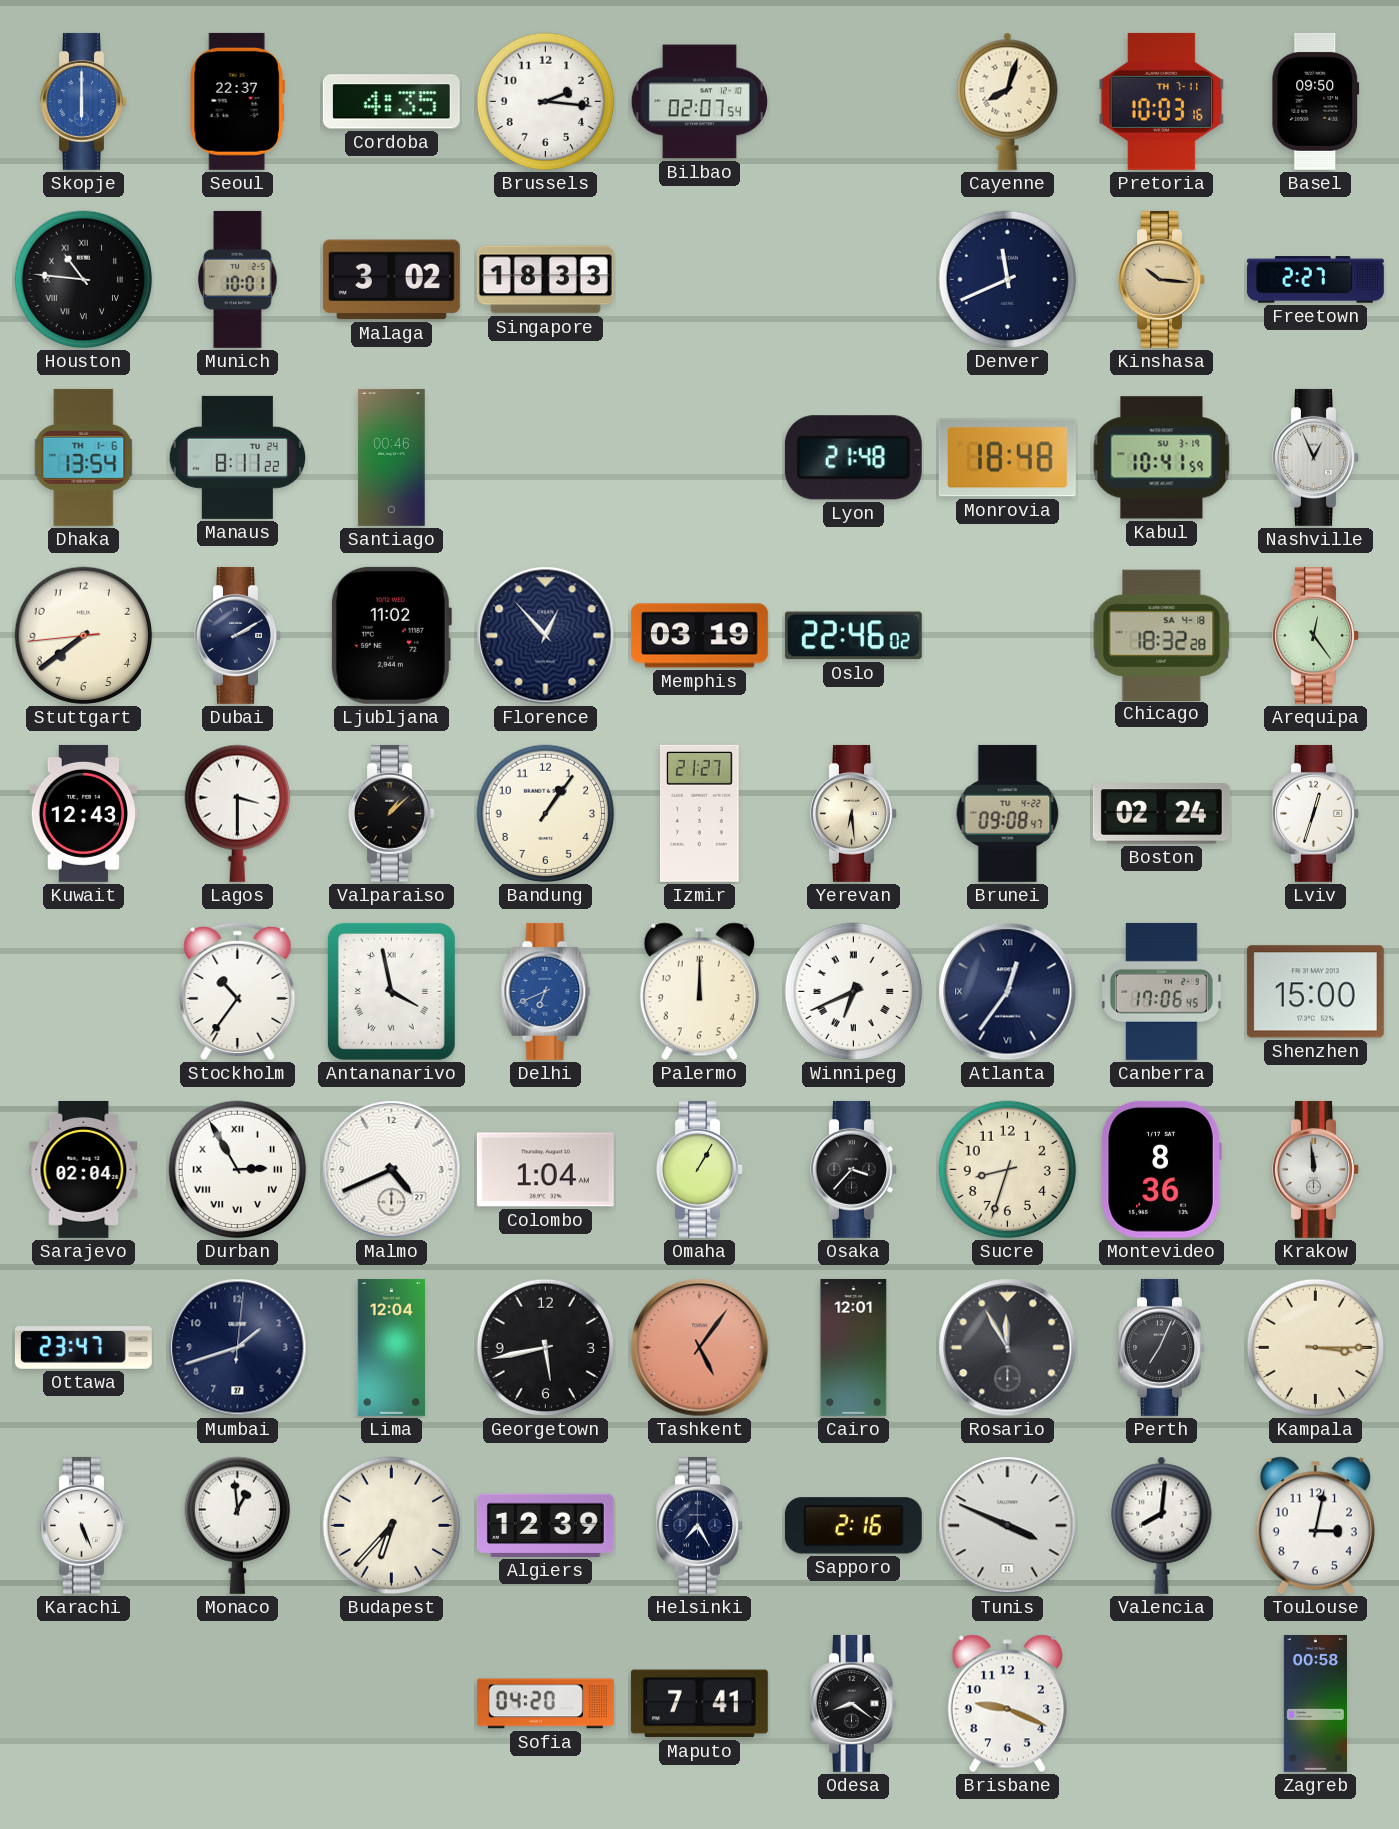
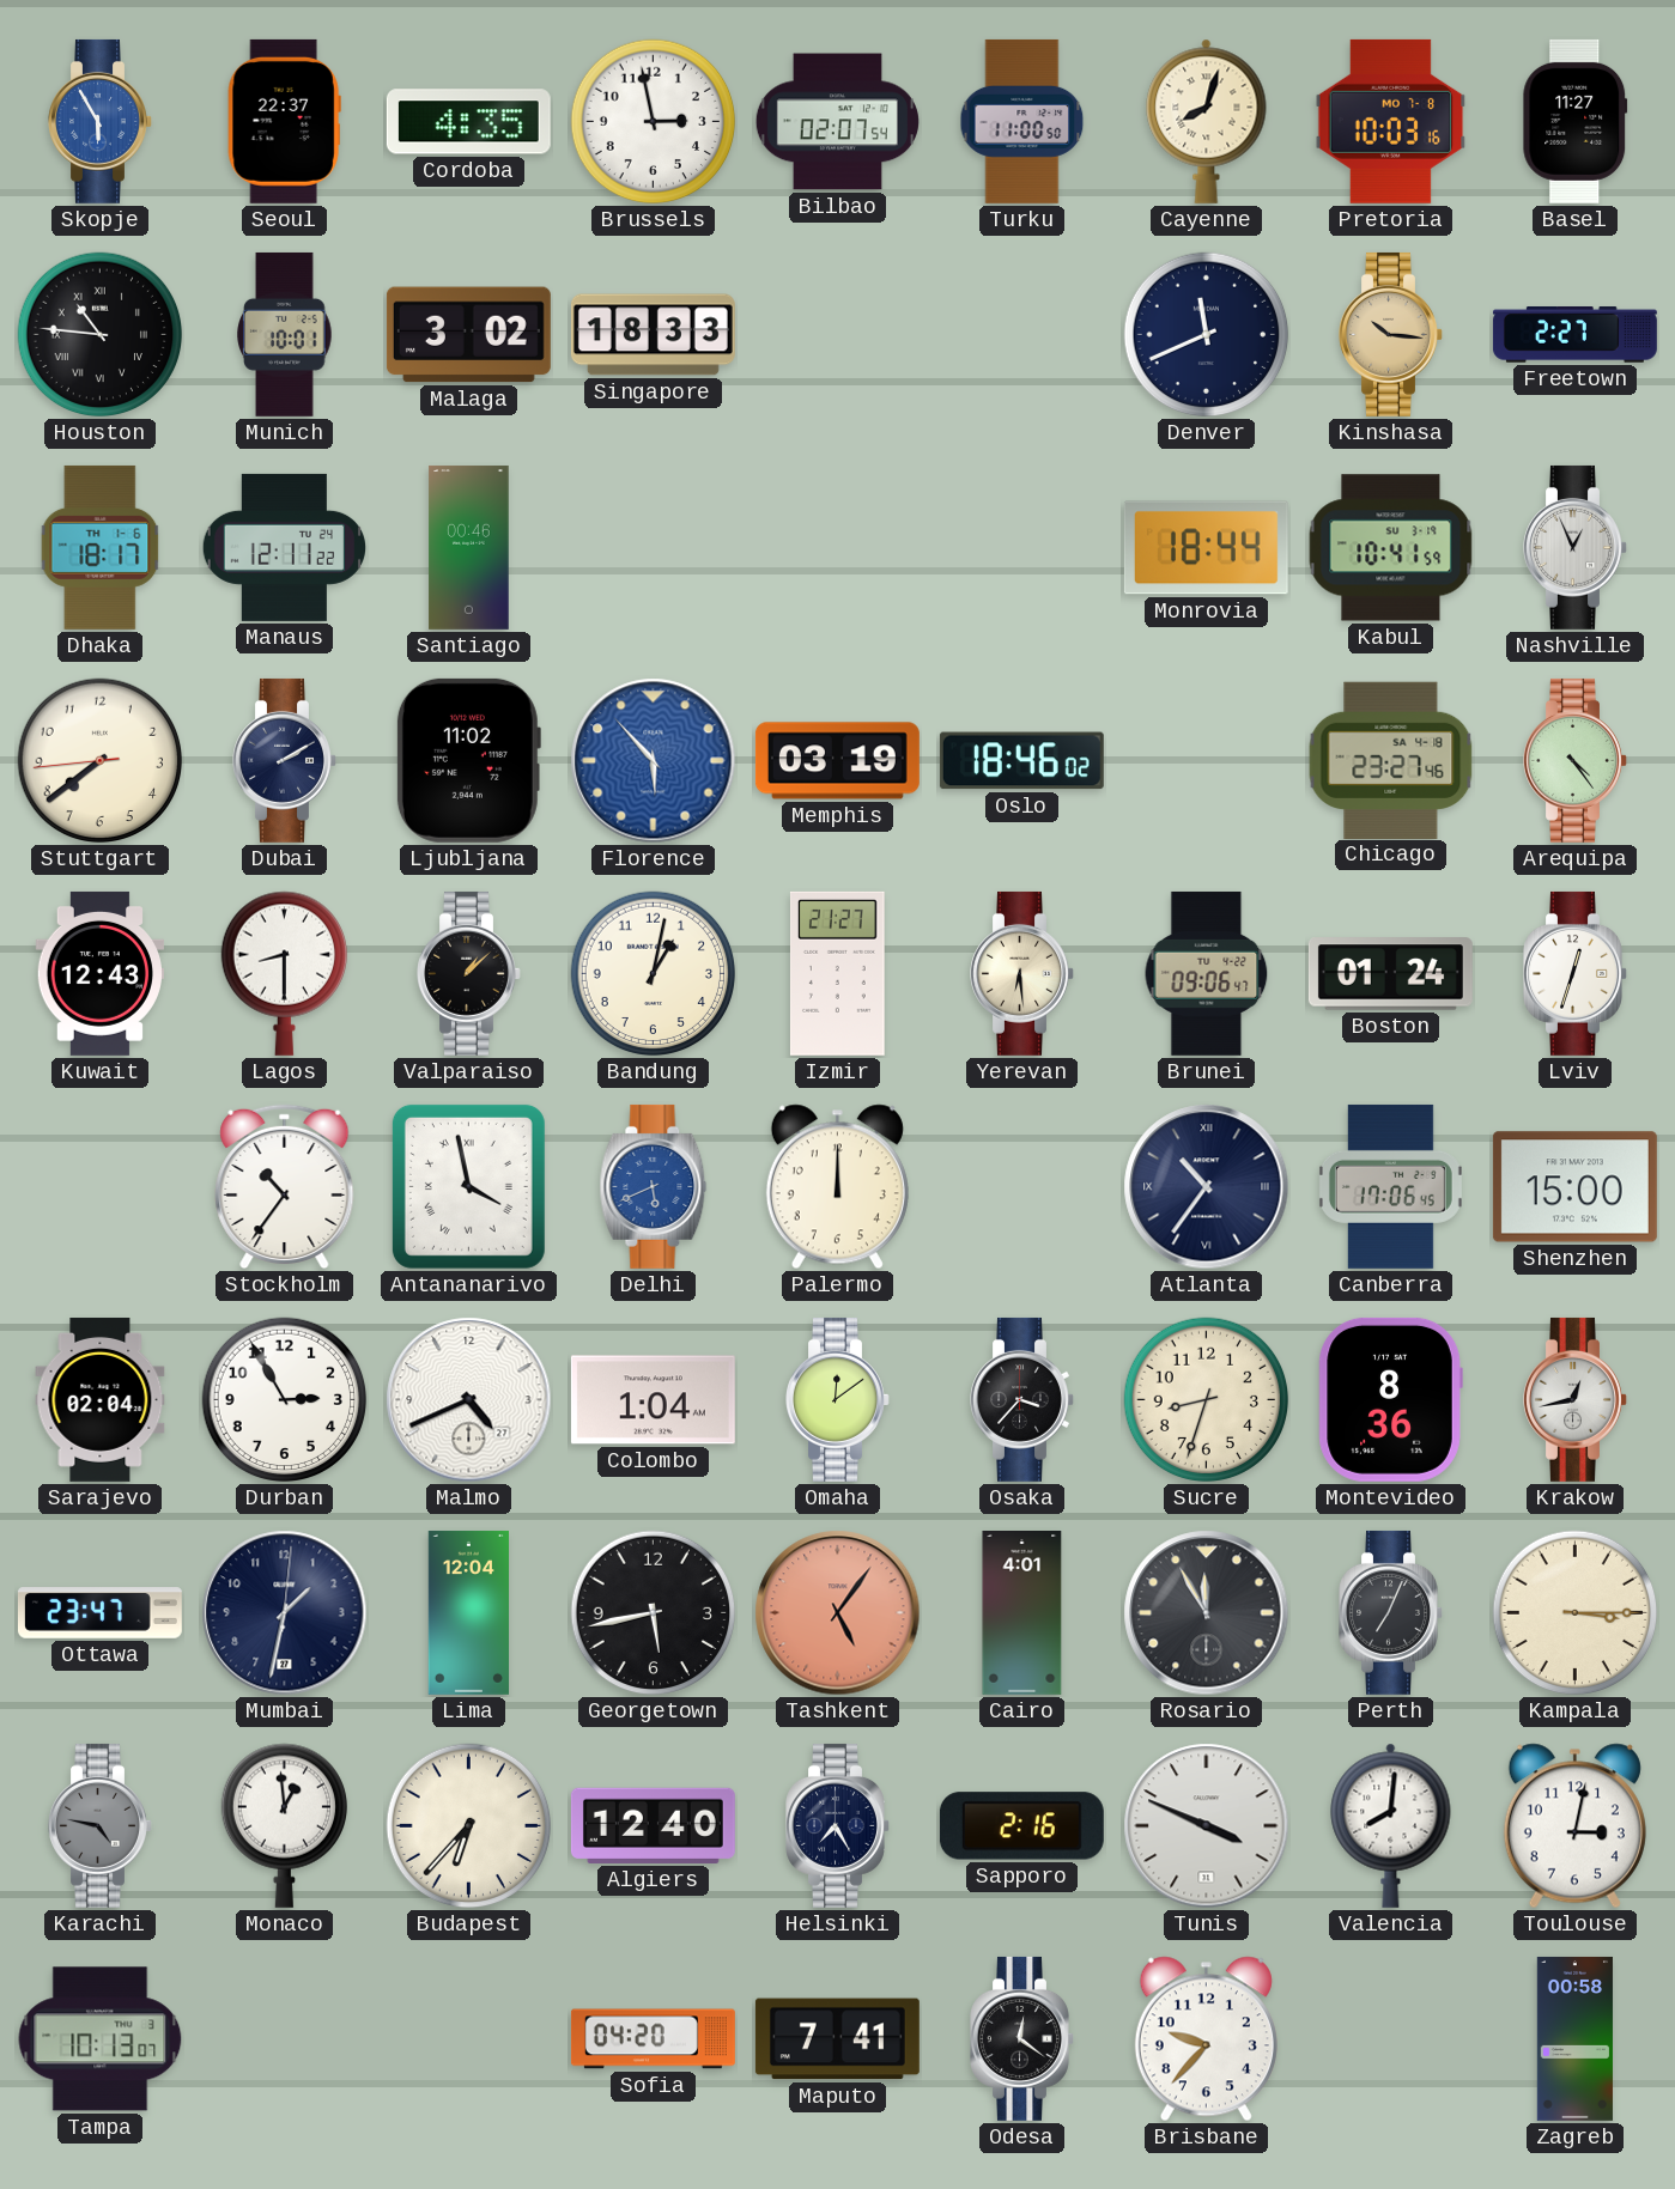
Skopje: 6:00 -> 5:55
Brussels: 2:16 -> 2:58
Turku: none -> 11:00
Pretoria date: TH 7-11 -> MO 7-8
Basel: 09:50 -> 11:27
Dhaka: 13:54 -> 18:17
Manaus: 8:11 -> 12:11
Lyon: 21:48 -> none
Monrovia: 18:48 -> 18:44
Florence: 12:53 -> 5:53
Florence dial: navy -> blue
Oslo: 22:46 -> 18:46
Chicago: 18:32 -> 23:27
Arequipa: 12:24 -> 4:24
Lagos: 3:30 -> 8:30
Bandung: 1:06 -> 1:02
Brunei: 09:08 -> 09:06
Boston: 02:24 -> 01:24
Delhi: 6:41 -> 5:41
Winnipeg: 6:41 -> none
Atlanta: 12:36 -> 10:36
Durban numerals: Roman -> Arabic
Omaha: 1:05 -> 12:09
Krakow: 11:59 -> 12:43
Mumbai: 1:42 -> 1:32
Cairo: 12:01 -> 4:01
Karachi: 5:26 -> 4:47
Karachi dial: white -> grey
Algiers: 12:39 -> 12:40
Tampa: none -> 10:13
Odesa: 8:21 -> 12:21
Brisbane: 9:19 -> 9:37
